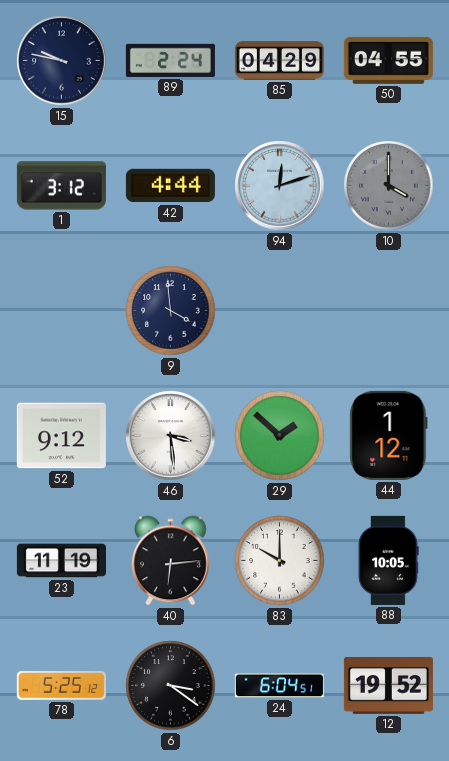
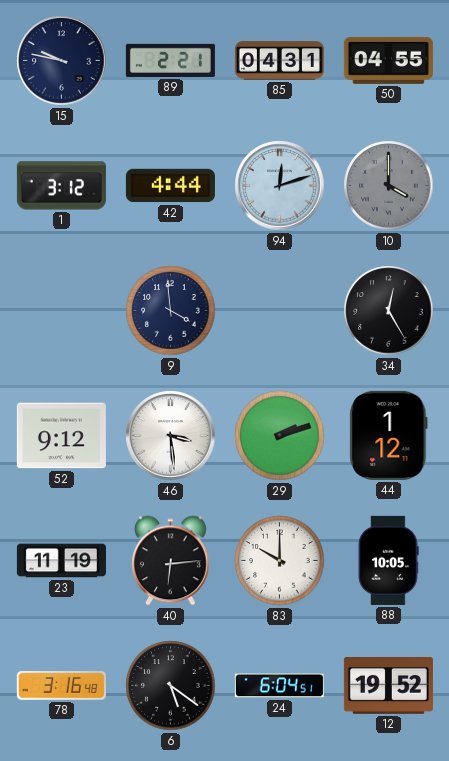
89: 2:24 -> 2:21
85: 04:29 -> 04:31
34: none -> 12:25
29: 1:52 -> 2:12
78: 5:25 -> 3:16
6: 3:21 -> 5:21
